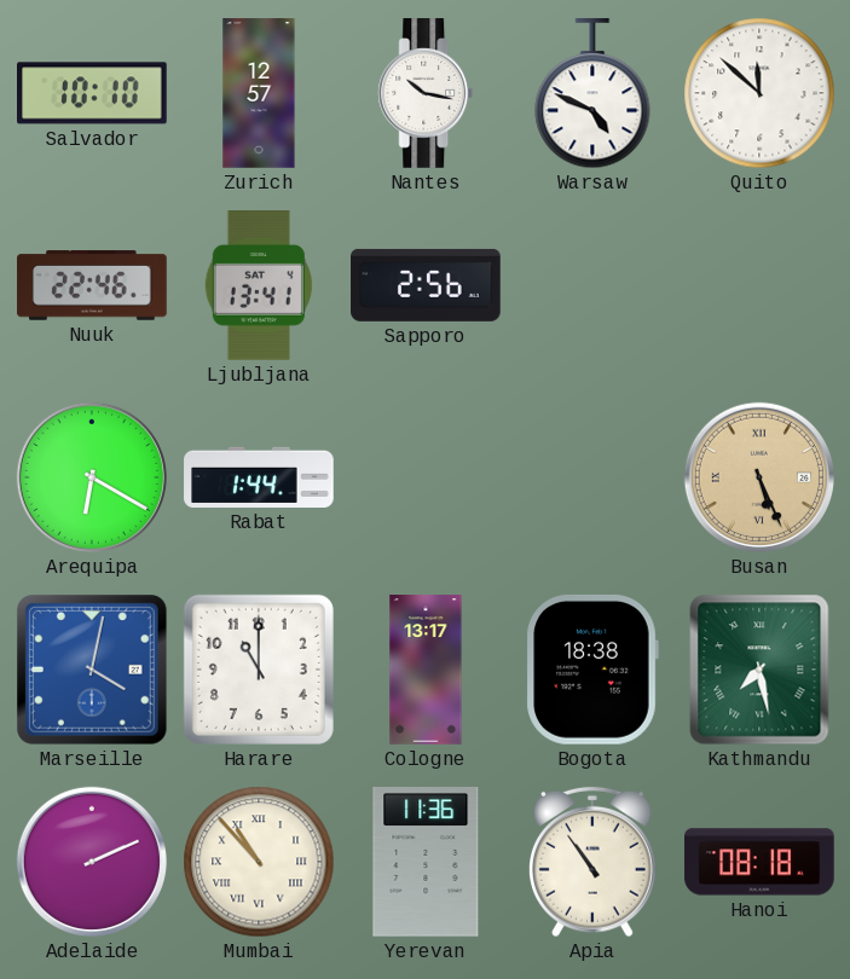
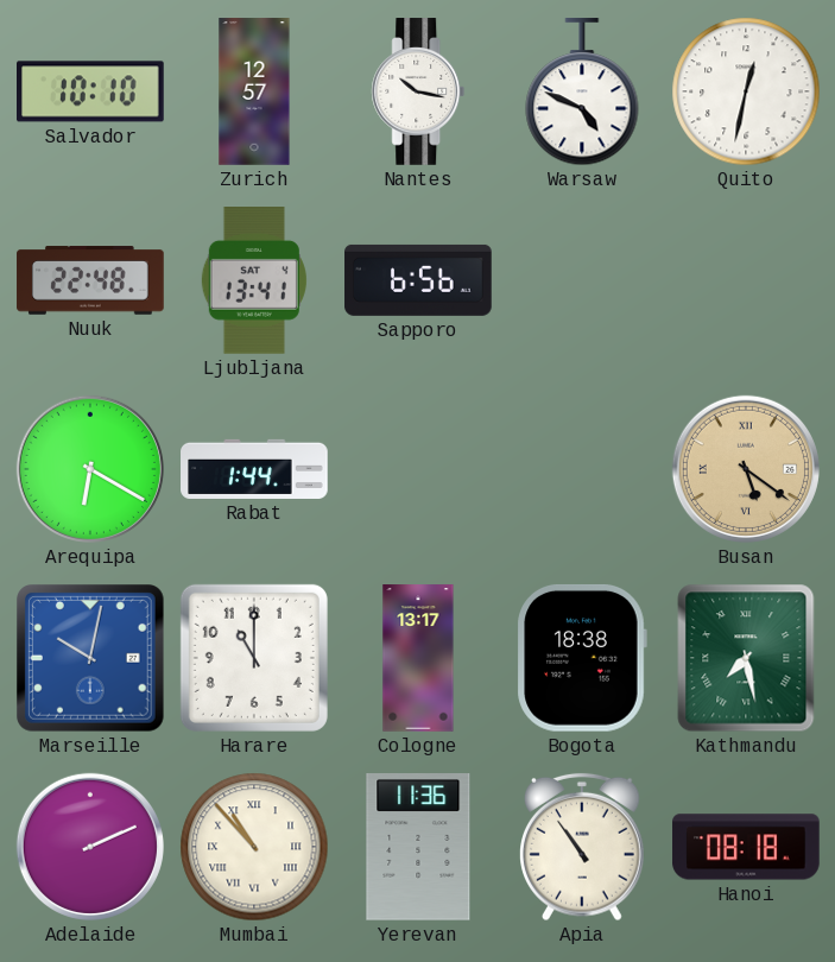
Quito: 11:52 -> 12:32
Nuuk: 22:46 -> 22:48
Sapporo: 2:56 -> 6:56
Busan: 5:26 -> 5:21
Marseille: 4:02 -> 10:02
